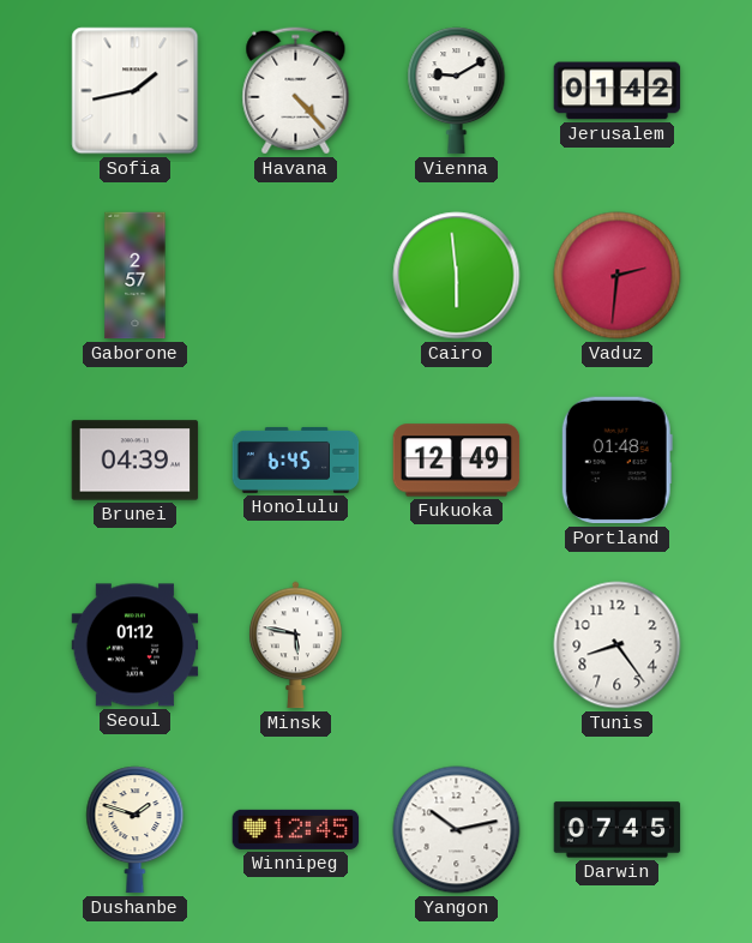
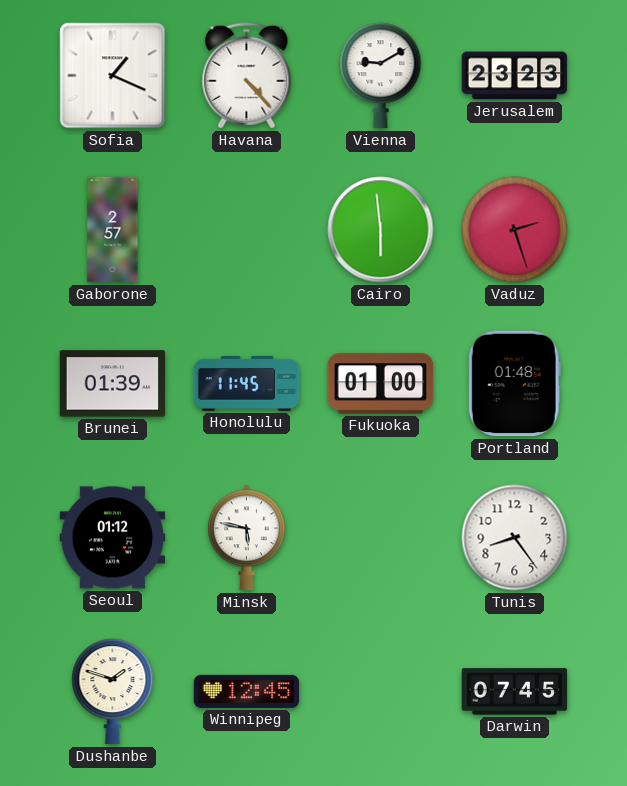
Sofia: 1:43 -> 1:19
Jerusalem: 01:42 -> 23:23
Vaduz: 2:31 -> 2:27
Brunei: 04:39 -> 01:39
Honolulu: 6:45 -> 11:45
Fukuoka: 12:49 -> 01:00
Yangon: 10:13 -> none
